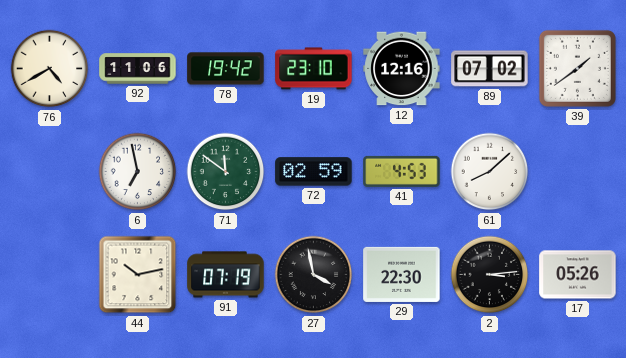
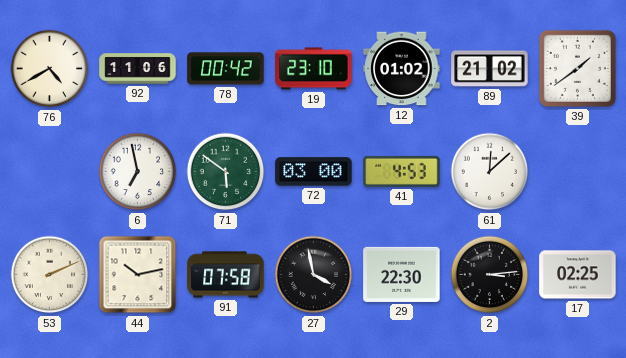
78: 19:42 -> 00:42
12: 12:16 -> 01:02
89: 07:02 -> 21:02
71: 11:51 -> 5:51
72: 02:59 -> 03:00
61: 8:08 -> 12:08
53: none -> 2:11
91: 07:19 -> 07:58
17: 05:26 -> 02:25
